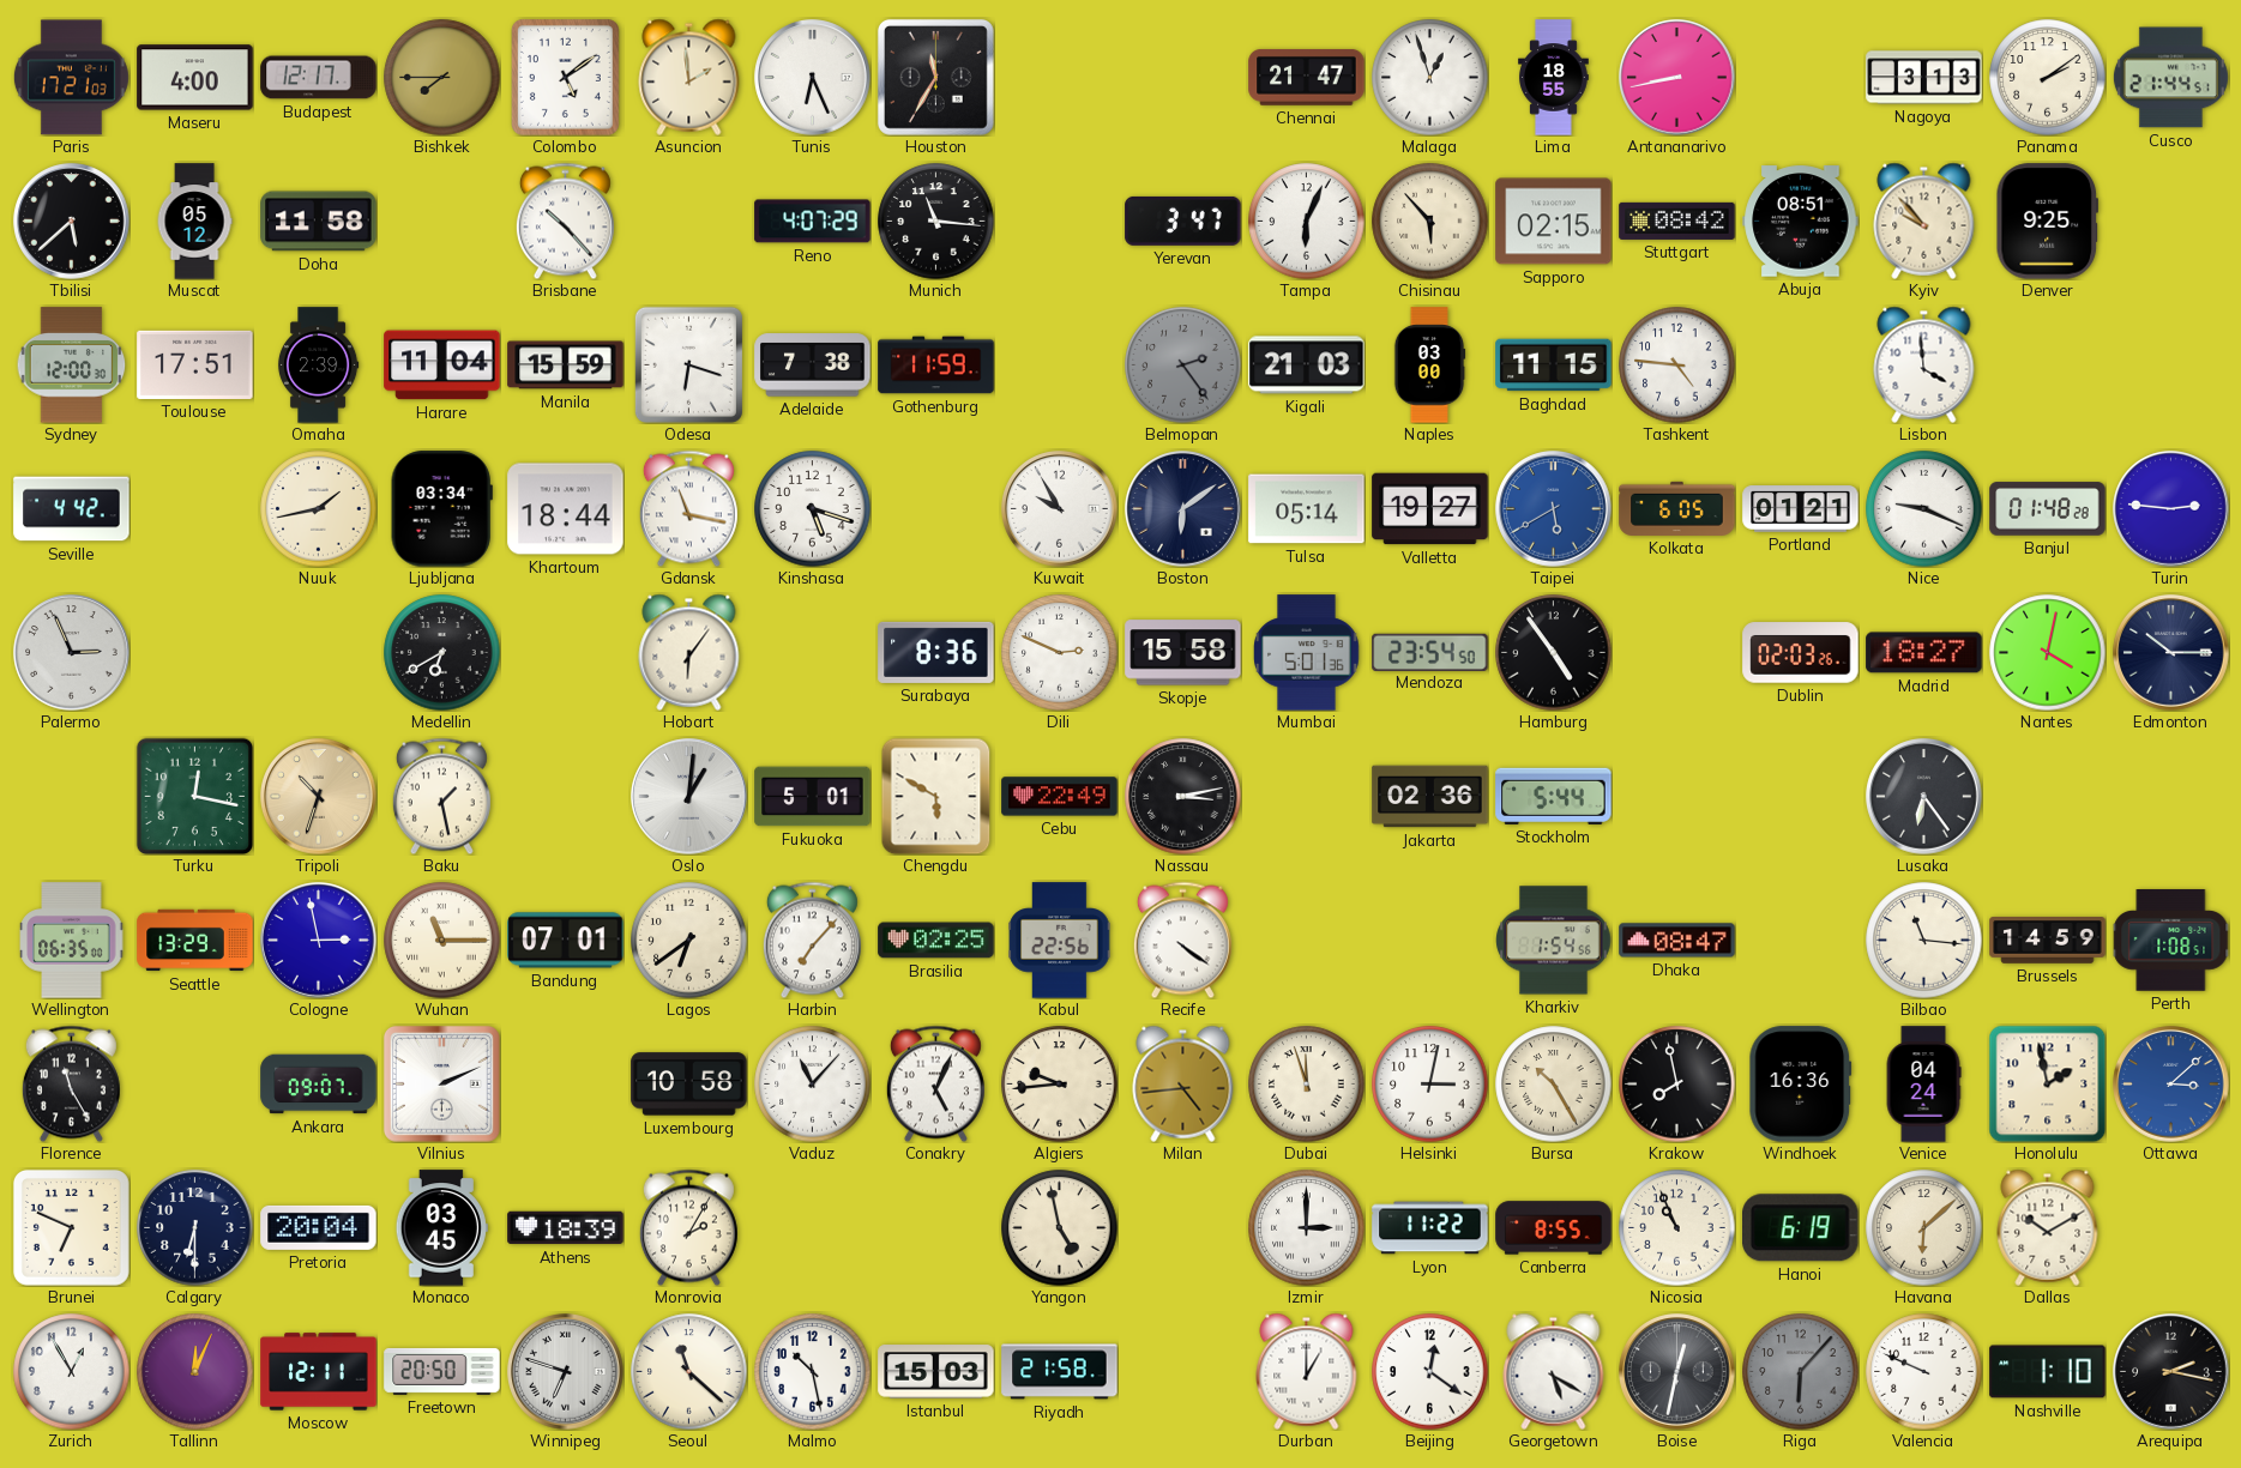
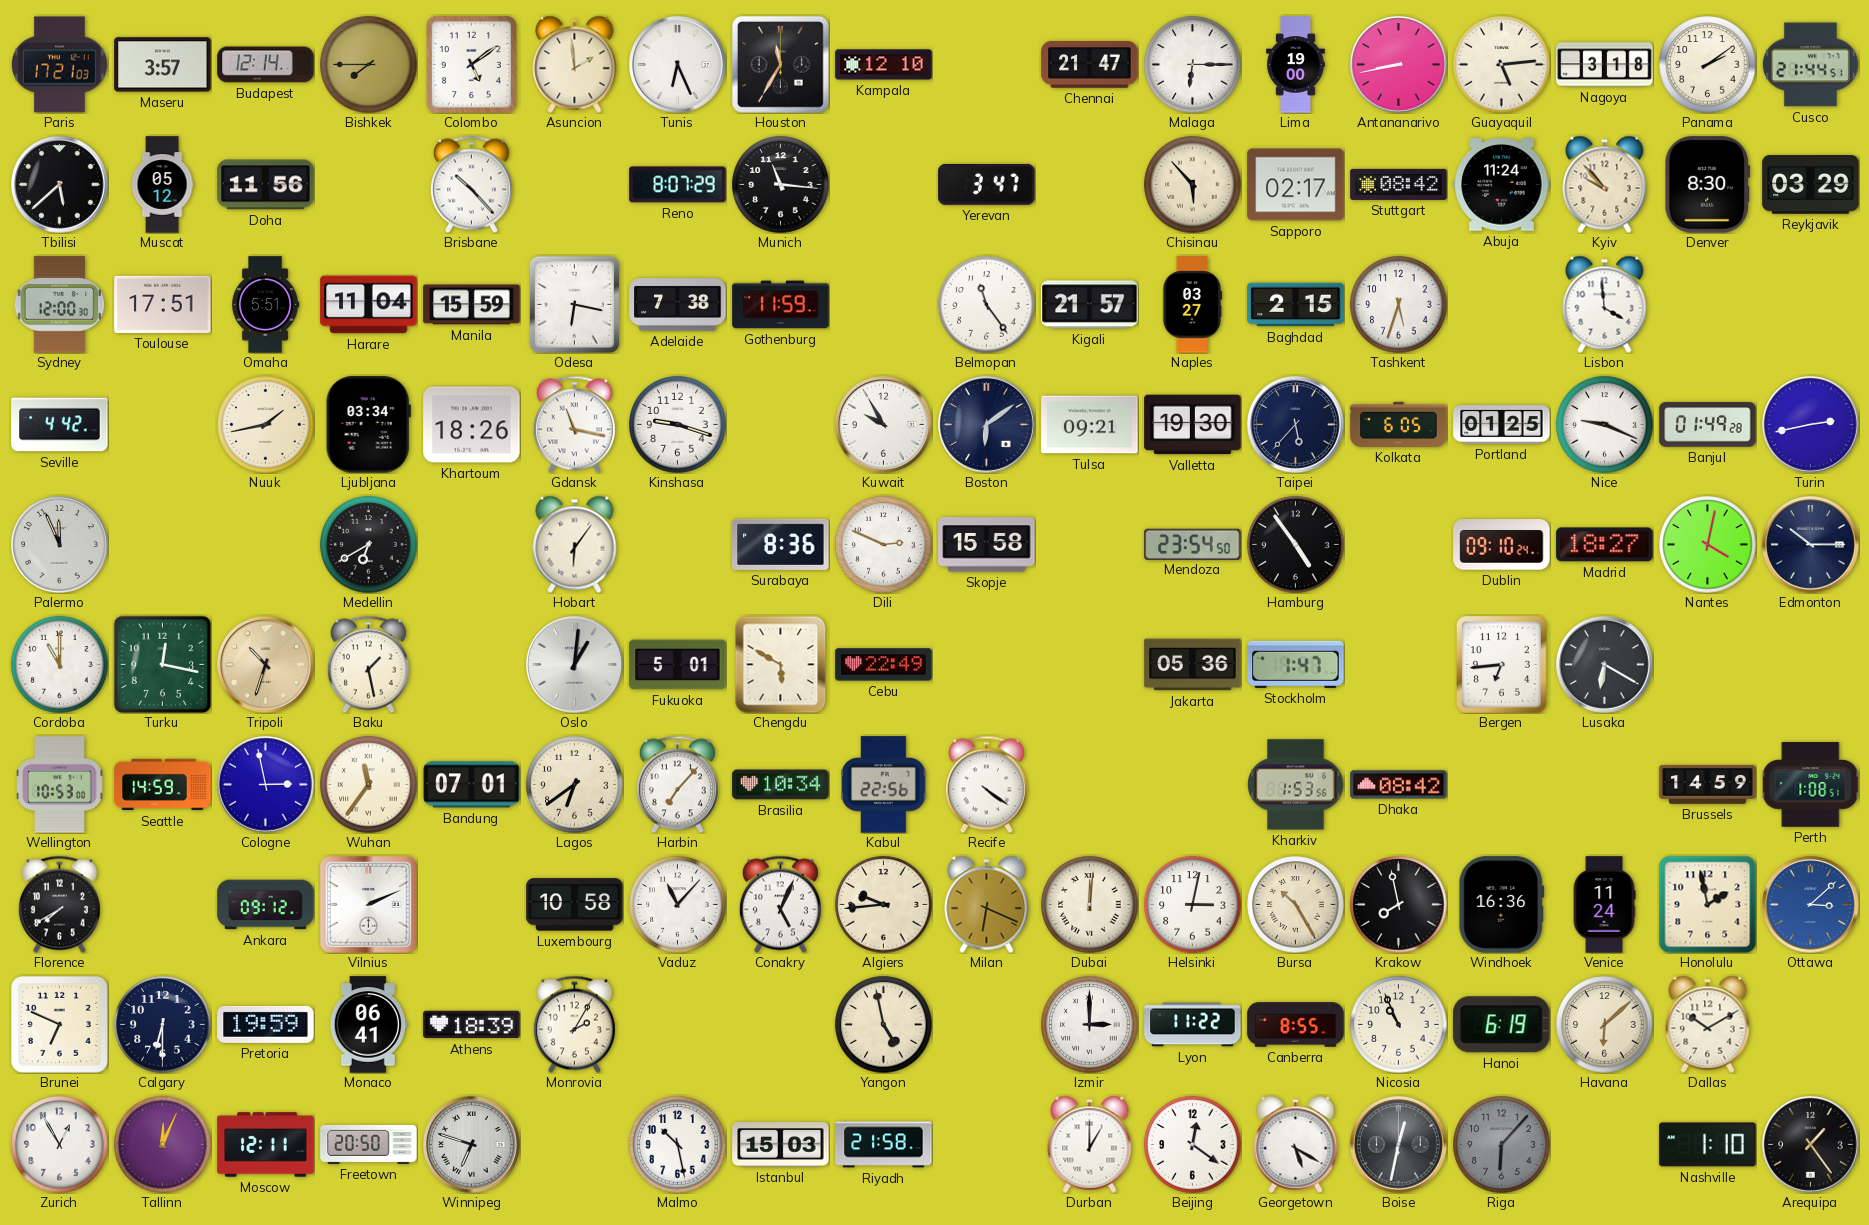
Maseru: 4:00 -> 3:57
Budapest: 12:17 -> 12:14
Kampala: none -> 12:10
Malaga: 12:57 -> 6:15
Lima: 18:55 -> 19:00
Guayaquil: none -> 5:14
Nagoya: 3:13 -> 3:18
Doha: 11:58 -> 11:56
Reno: 4:07 -> 8:07
Tampa: 6:04 -> none
Sapporo: 02:15 -> 02:17
Abuja: 08:51 -> 11:24
Denver: 9:25 -> 8:30
Reykjavik: none -> 03:29
Omaha: 2:39 -> 5:51
Odesa: 6:18 -> 6:17
Belmopan: 2:24 -> 11:24
Belmopan dial: grey -> white
Kigali: 21:03 -> 21:57
Naples: 03:00 -> 03:27
Baghdad: 11:15 -> 2:15
Tashkent: 4:46 -> 5:33
Khartoum: 18:44 -> 18:26
Kinshasa: 5:18 -> 9:18
Tulsa: 05:14 -> 09:21
Valletta: 19:27 -> 19:30
Taipei: 5:40 -> 5:37
Taipei dial: blue -> navy
Portland: 01:21 -> 01:25
Banjul: 01:48 -> 01:49
Turin: 2:46 -> 2:43
Palermo: 2:56 -> 11:56
Mumbai: 5:01 -> none
Dublin: 02:03 -> 09:10
Cordoba: none -> 11:00
Nassau: 3:13 -> none
Jakarta: 02:36 -> 05:36
Stockholm: 5:44 -> 1:47
Bergen: none -> 6:44
Lusaka: 6:24 -> 6:20
Wellington: 06:35 -> 10:53
Seattle: 13:29 -> 14:59
Wuhan: 11:15 -> 11:36
Brasilia: 02:25 -> 10:34
Kharkiv: 1:54 -> 1:53
Dhaka: 08:47 -> 08:42
Bilbao: 11:16 -> none
Florence: 11:25 -> 7:40
Ankara: 09:07 -> 09:12
Milan: 4:44 -> 6:19
Dubai: 11:57 -> 12:01
Venice: 04:24 -> 11:24
Pretoria: 20:04 -> 19:59
Monaco: 03:45 -> 06:41
Seoul: 11:22 -> none
Valencia: 9:49 -> none
Arequipa: 2:17 -> 1:24
